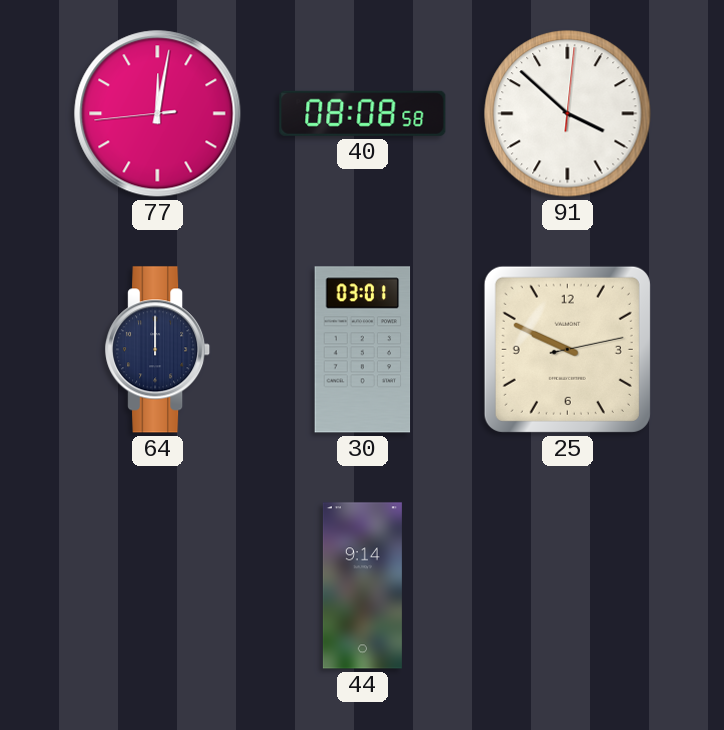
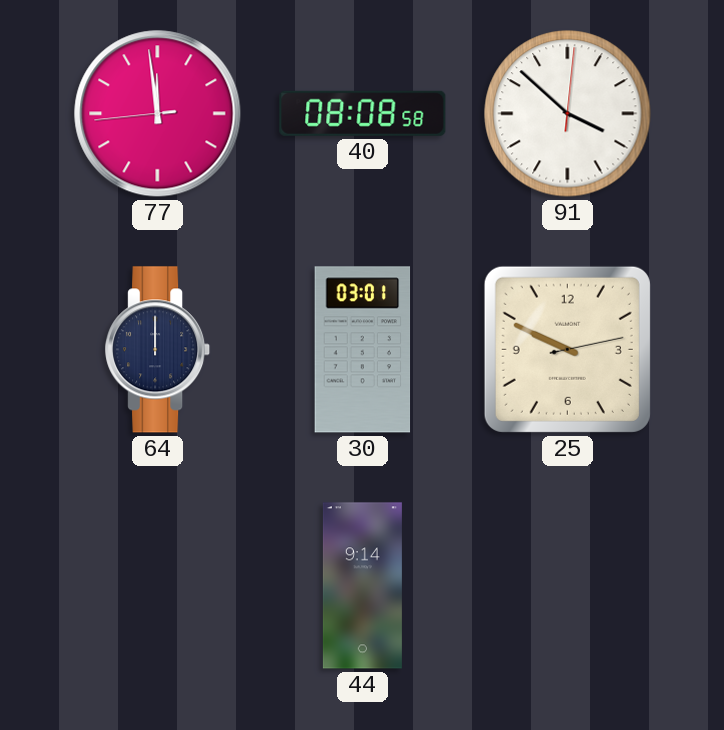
77: 12:01 -> 11:58
